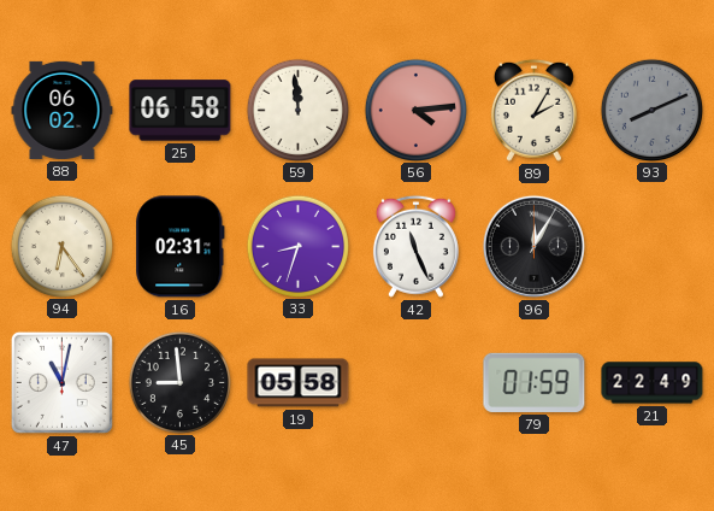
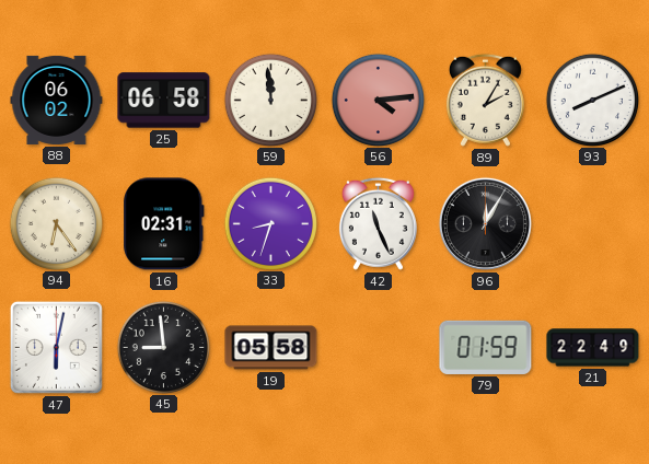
93 dial: grey -> white
47: 11:02 -> 6:02
